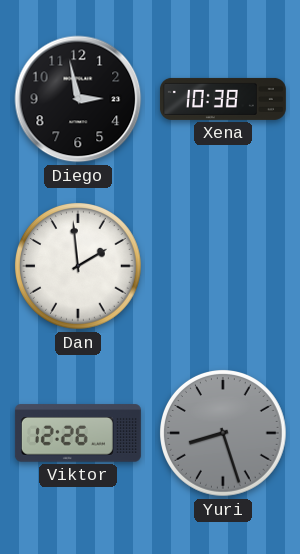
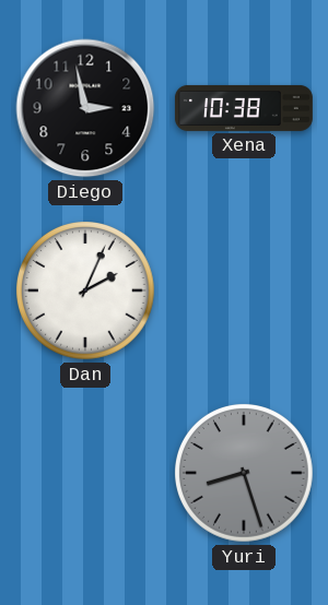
Dan: 1:59 -> 2:04
Viktor: 12:26 -> none
